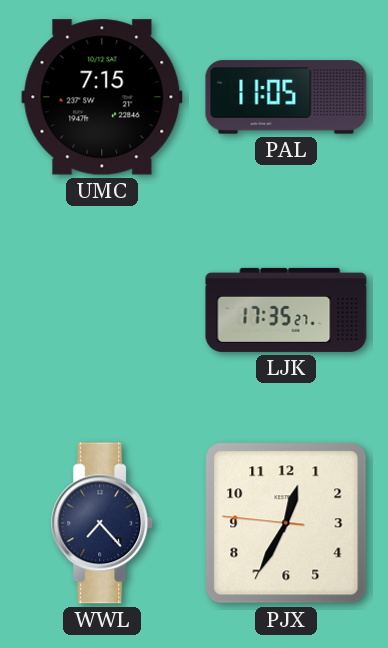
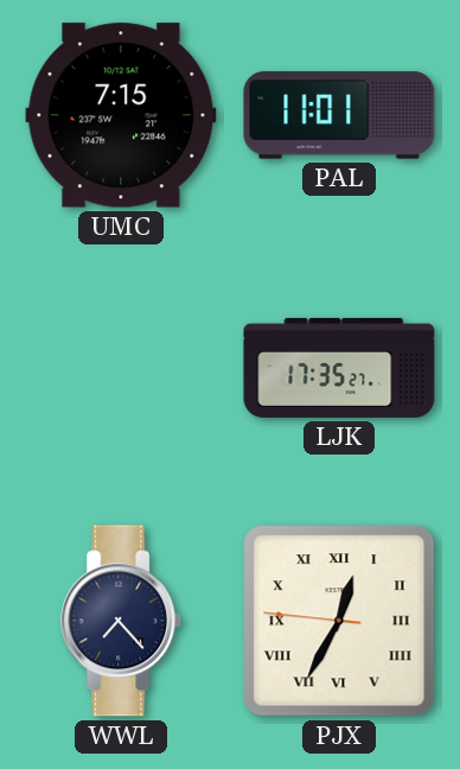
PAL: 11:05 -> 11:01
PJX numerals: Arabic -> Roman
